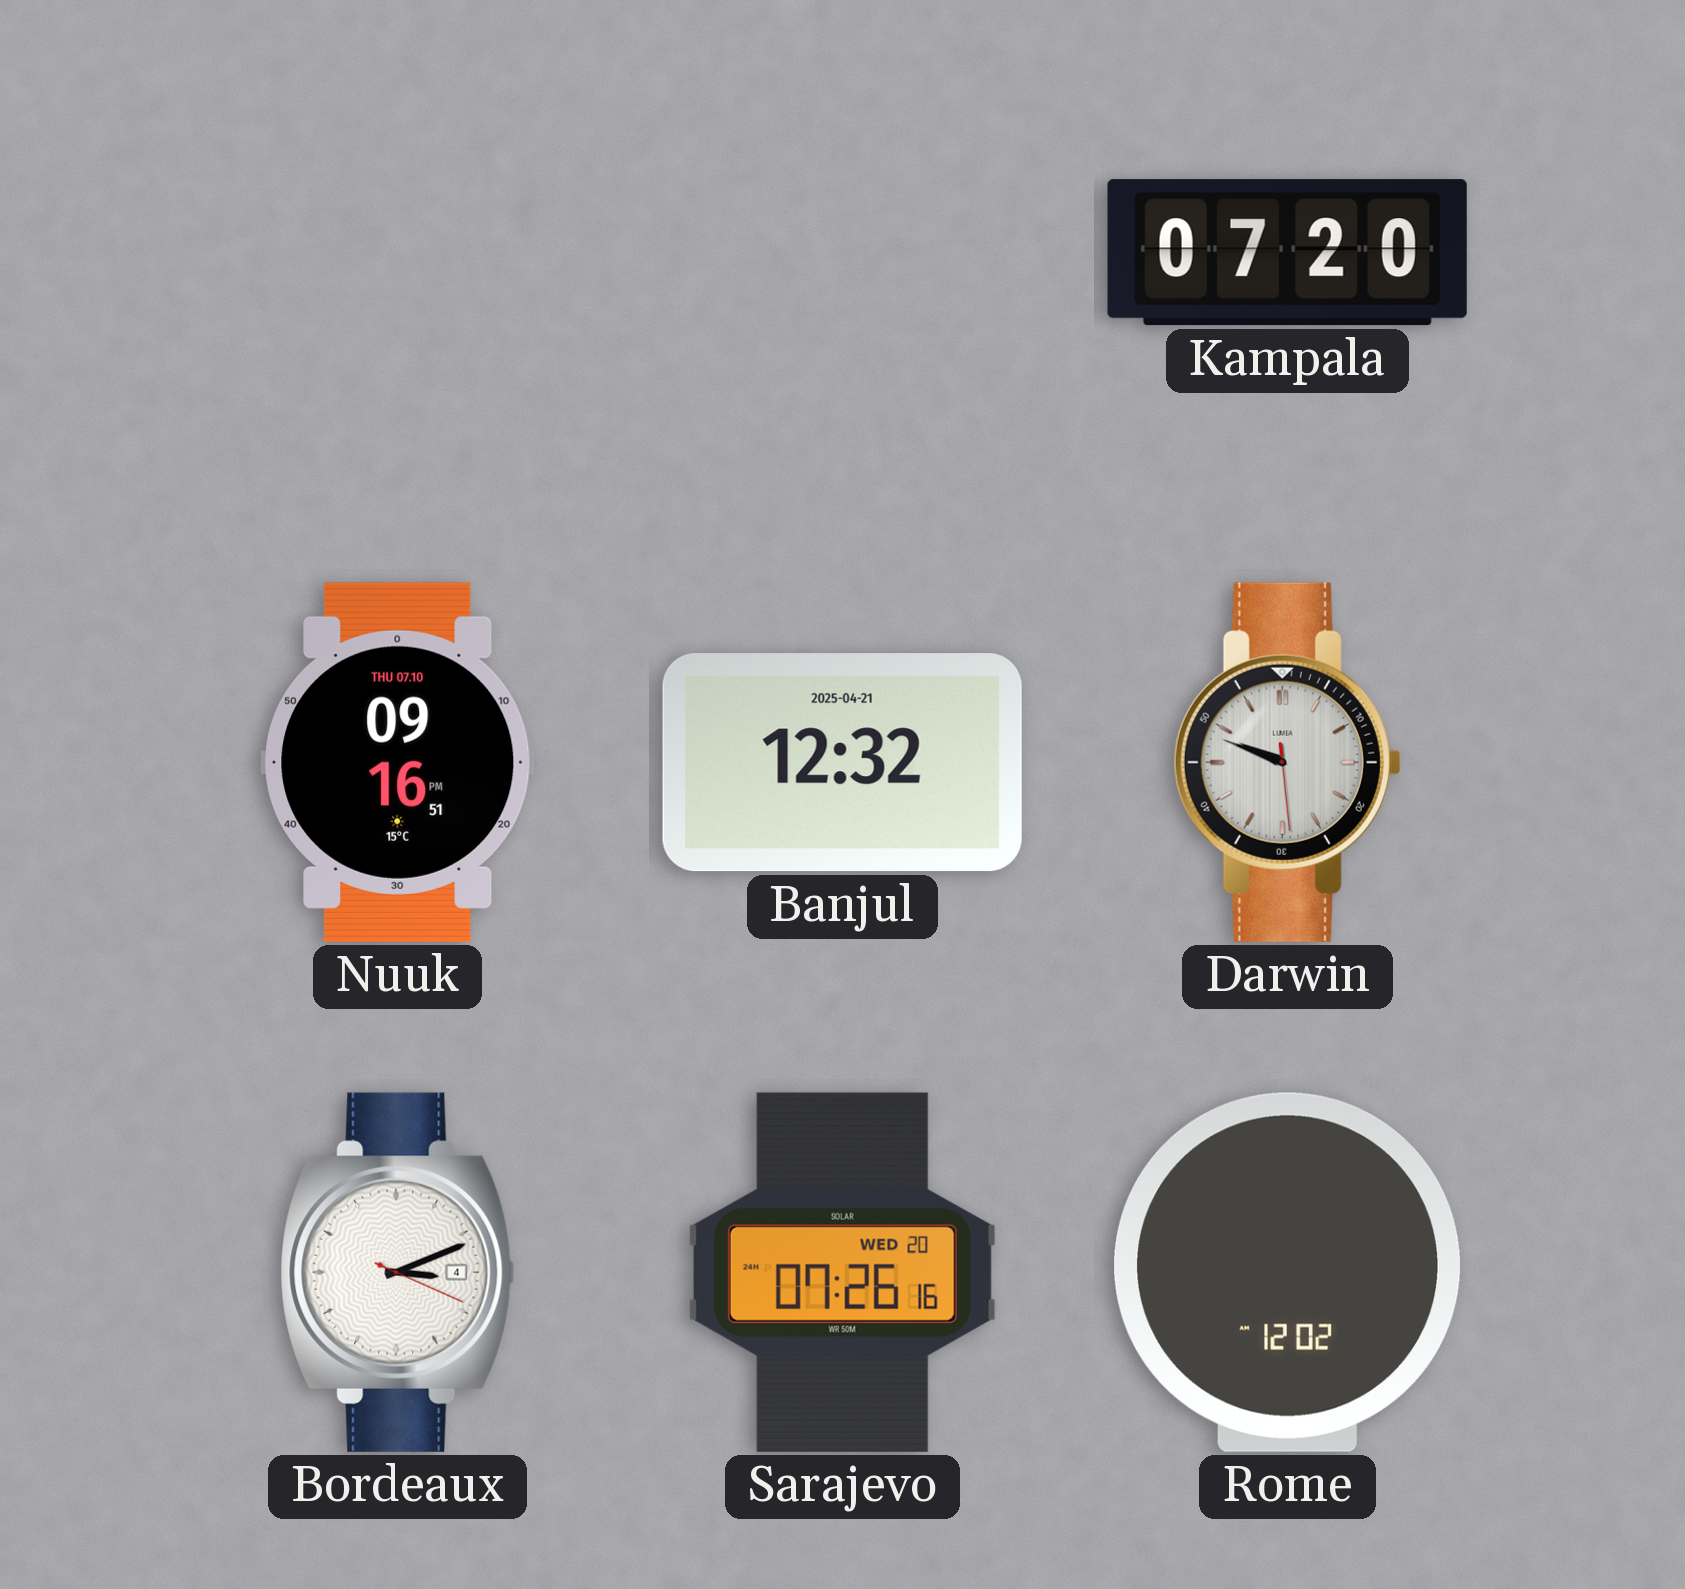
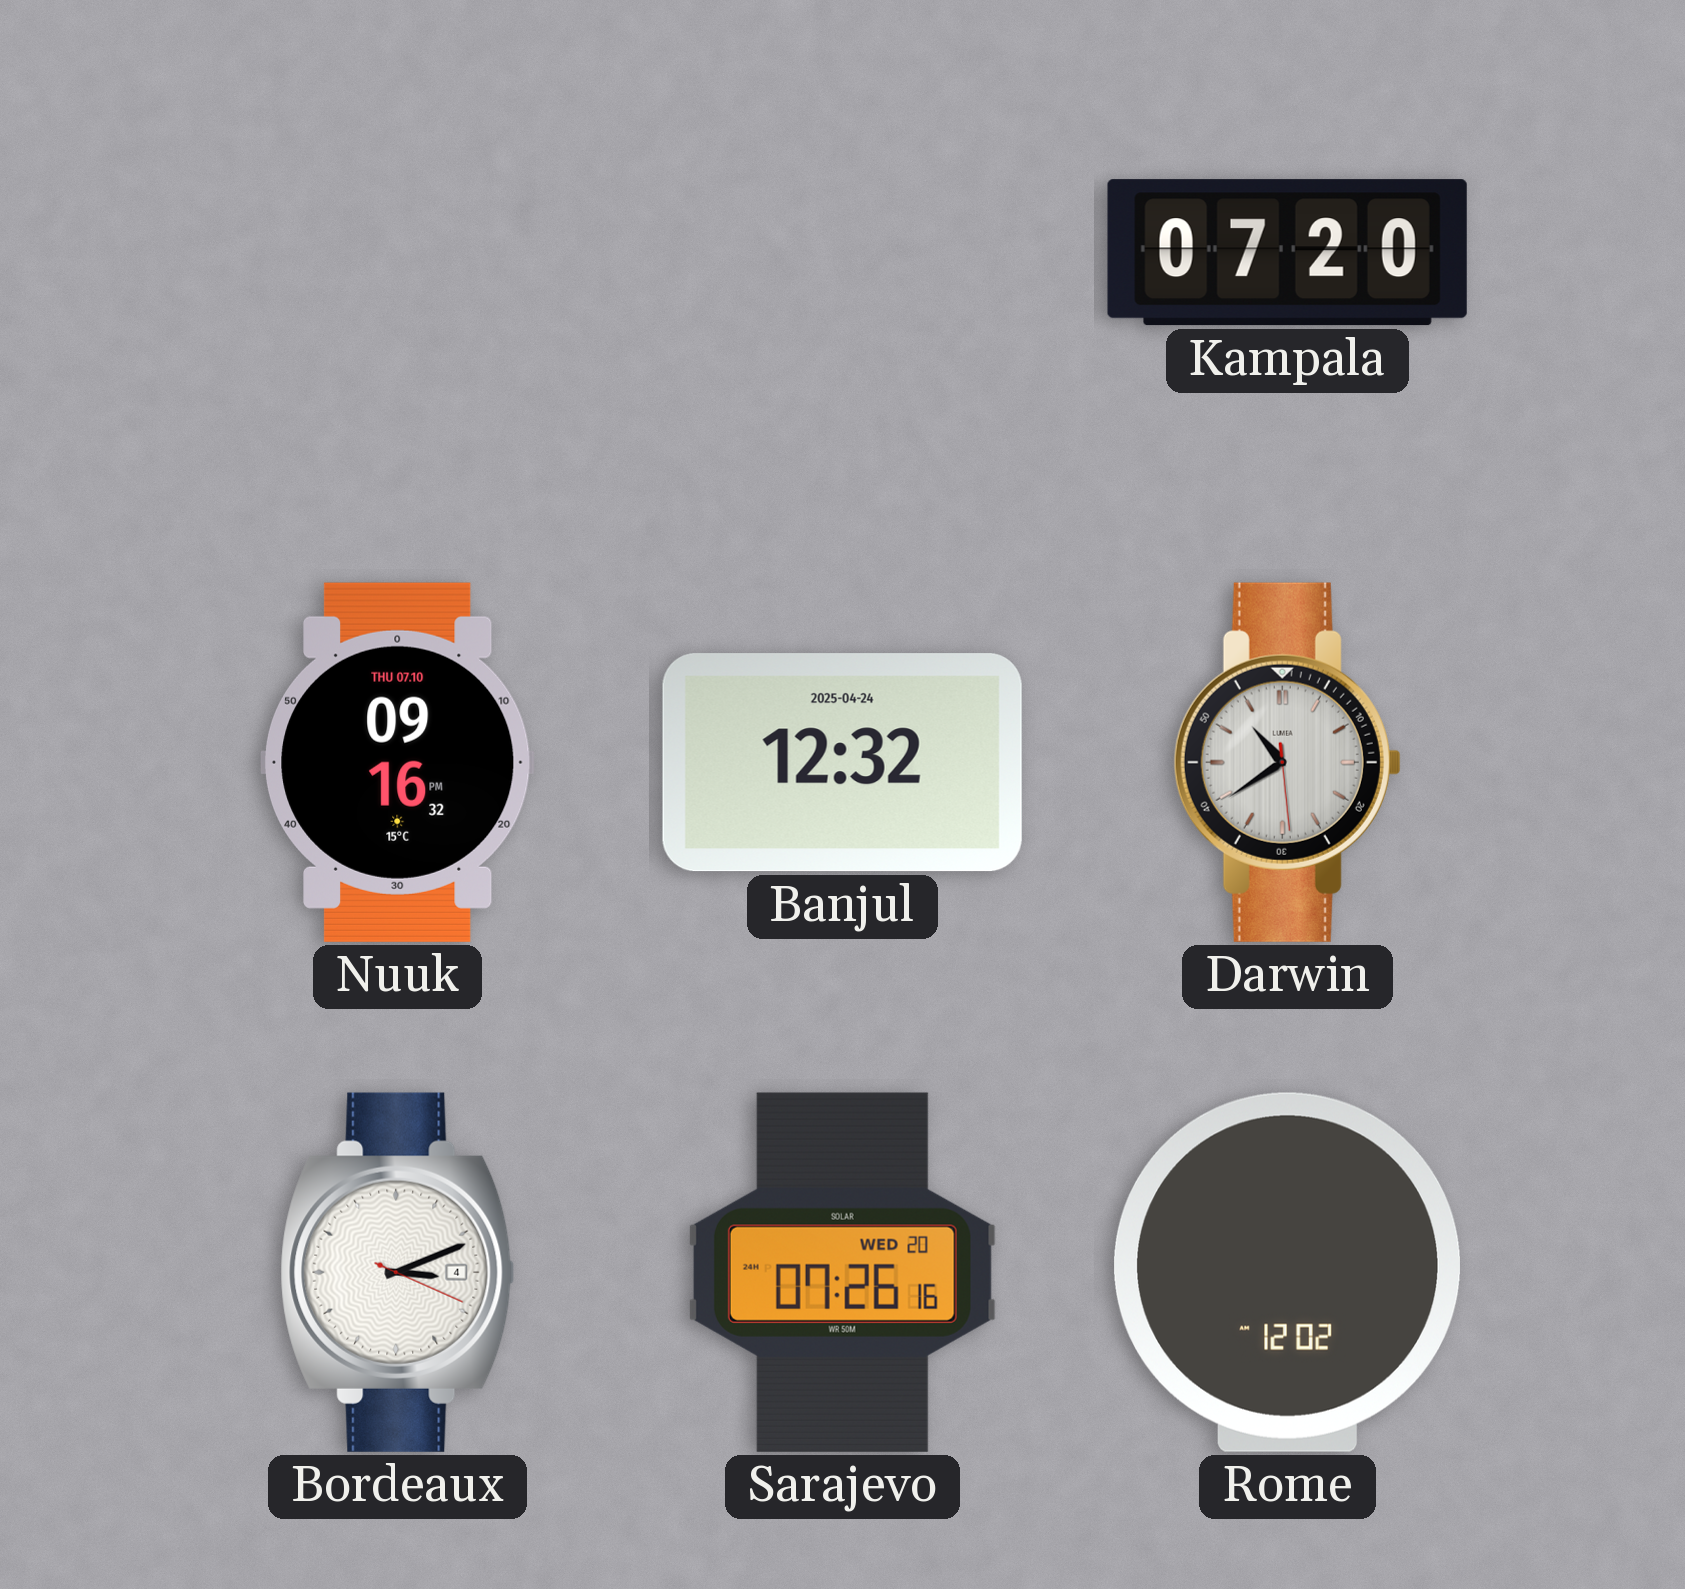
Nuuk: 09:16:51 PM -> 09:16:32 PM
Banjul date: 2025-04-21 -> 2025-04-24
Darwin: 9:48 -> 10:39
